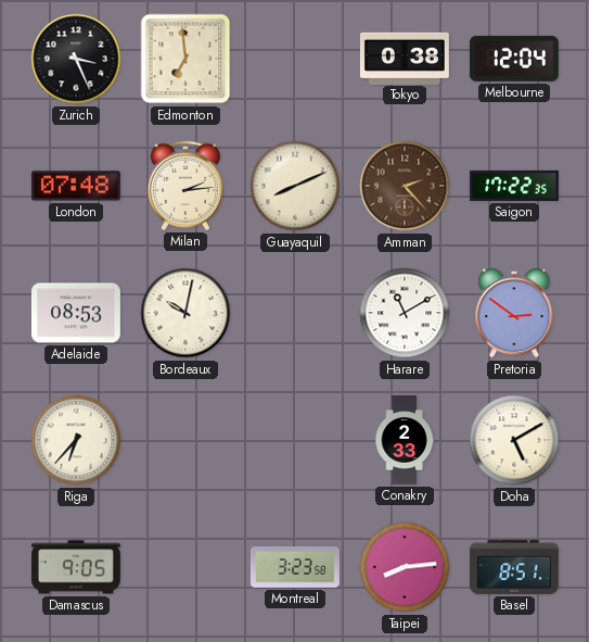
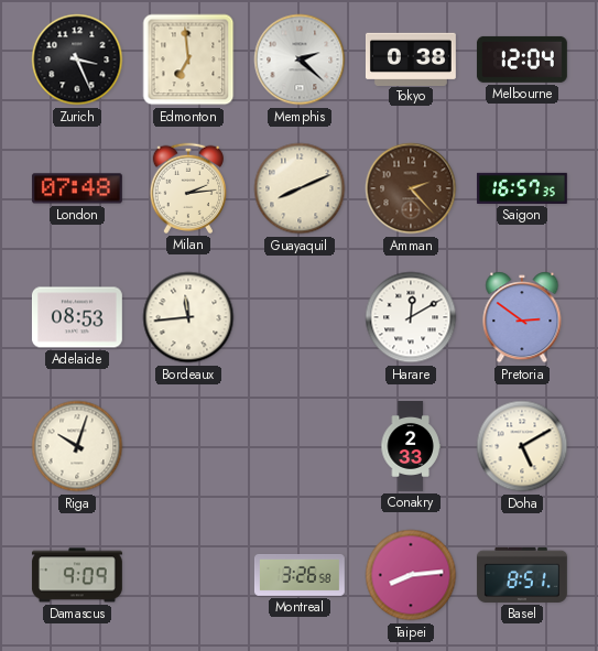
Memphis: none -> 2:22
Saigon: 17:22 -> 16:57
Bordeaux: 10:02 -> 11:44
Harare: 11:10 -> 12:10
Riga: 6:37 -> 10:03
Damascus: 9:05 -> 9:09
Montreal: 3:23 -> 3:26
